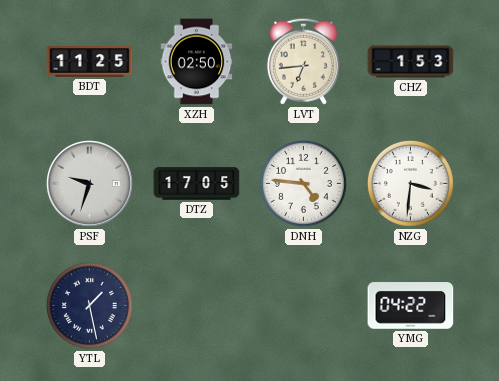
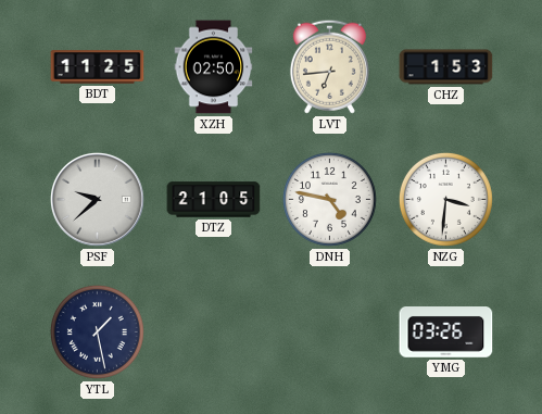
PSF: 9:33 -> 9:38
DTZ: 17:05 -> 21:05
DNH: 4:46 -> 4:47
YMG: 04:22 -> 03:26
